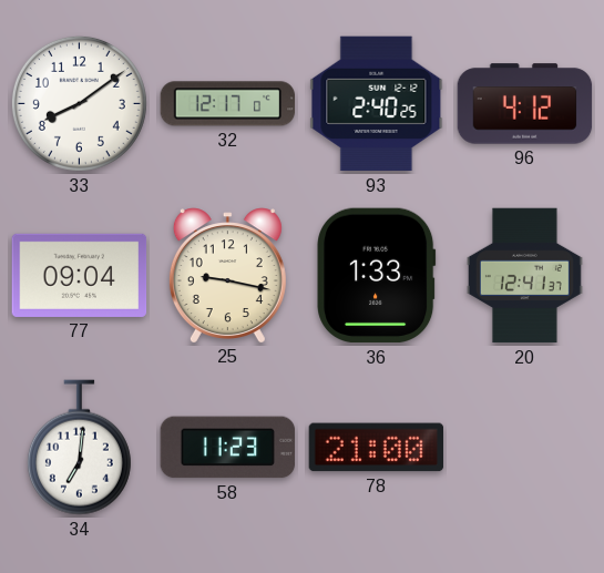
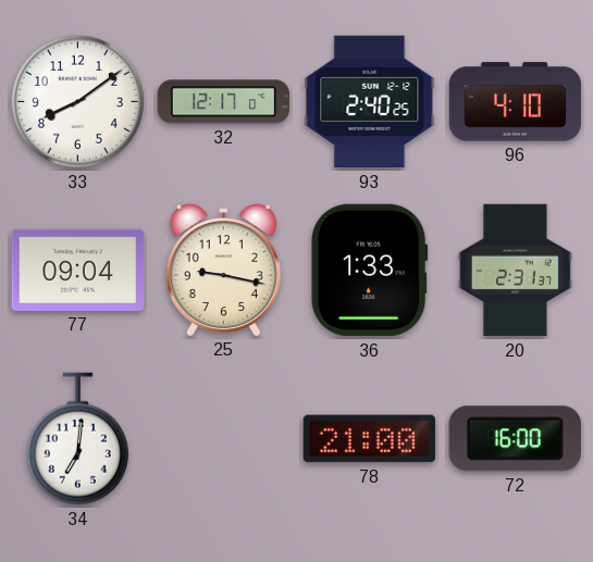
96: 4:12 -> 4:10
20: 12:41 -> 2:31
58: 11:23 -> none
72: none -> 16:00
